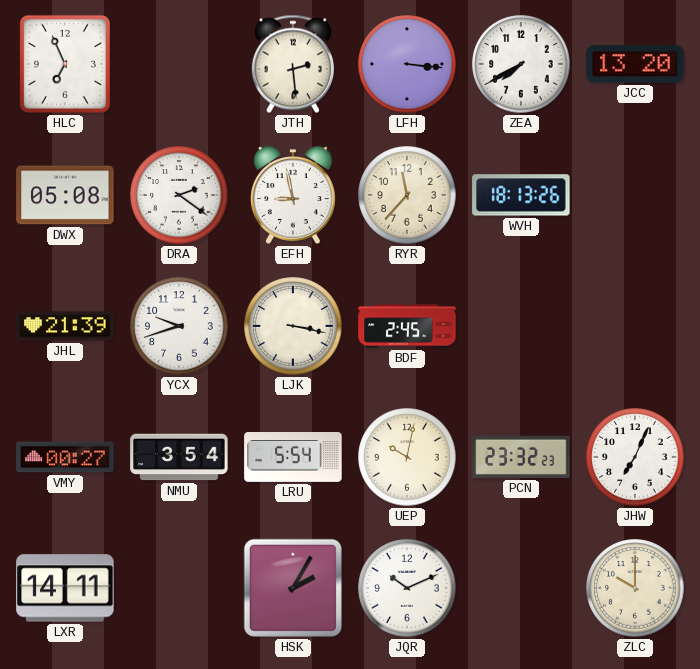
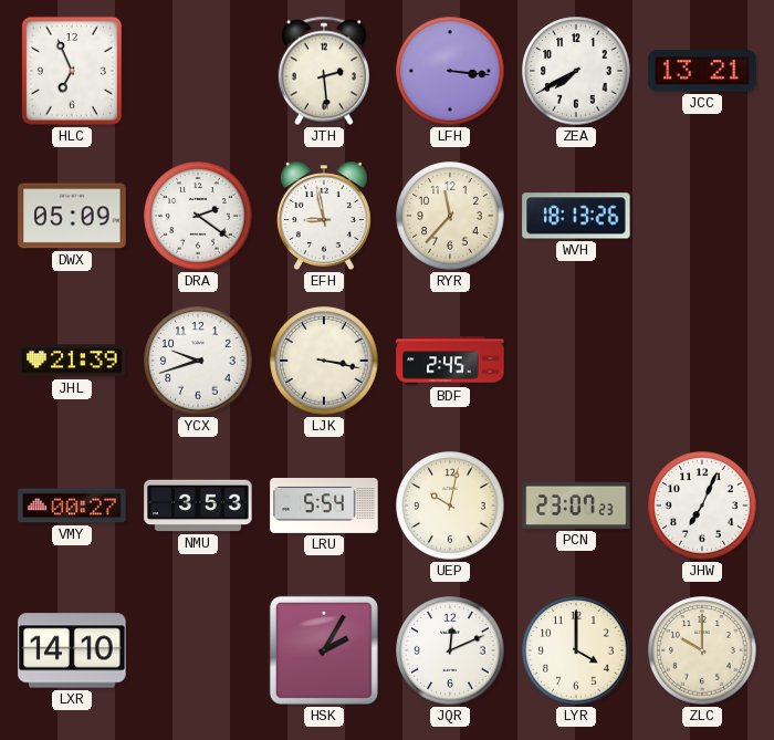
JCC: 13:20 -> 13:21
DWX: 05:08 -> 05:09
NMU: 3:54 -> 3:53
PCN: 23:32 -> 23:07
LXR: 14:11 -> 14:10
JQR: 10:11 -> 12:11
LYR: none -> 4:00
